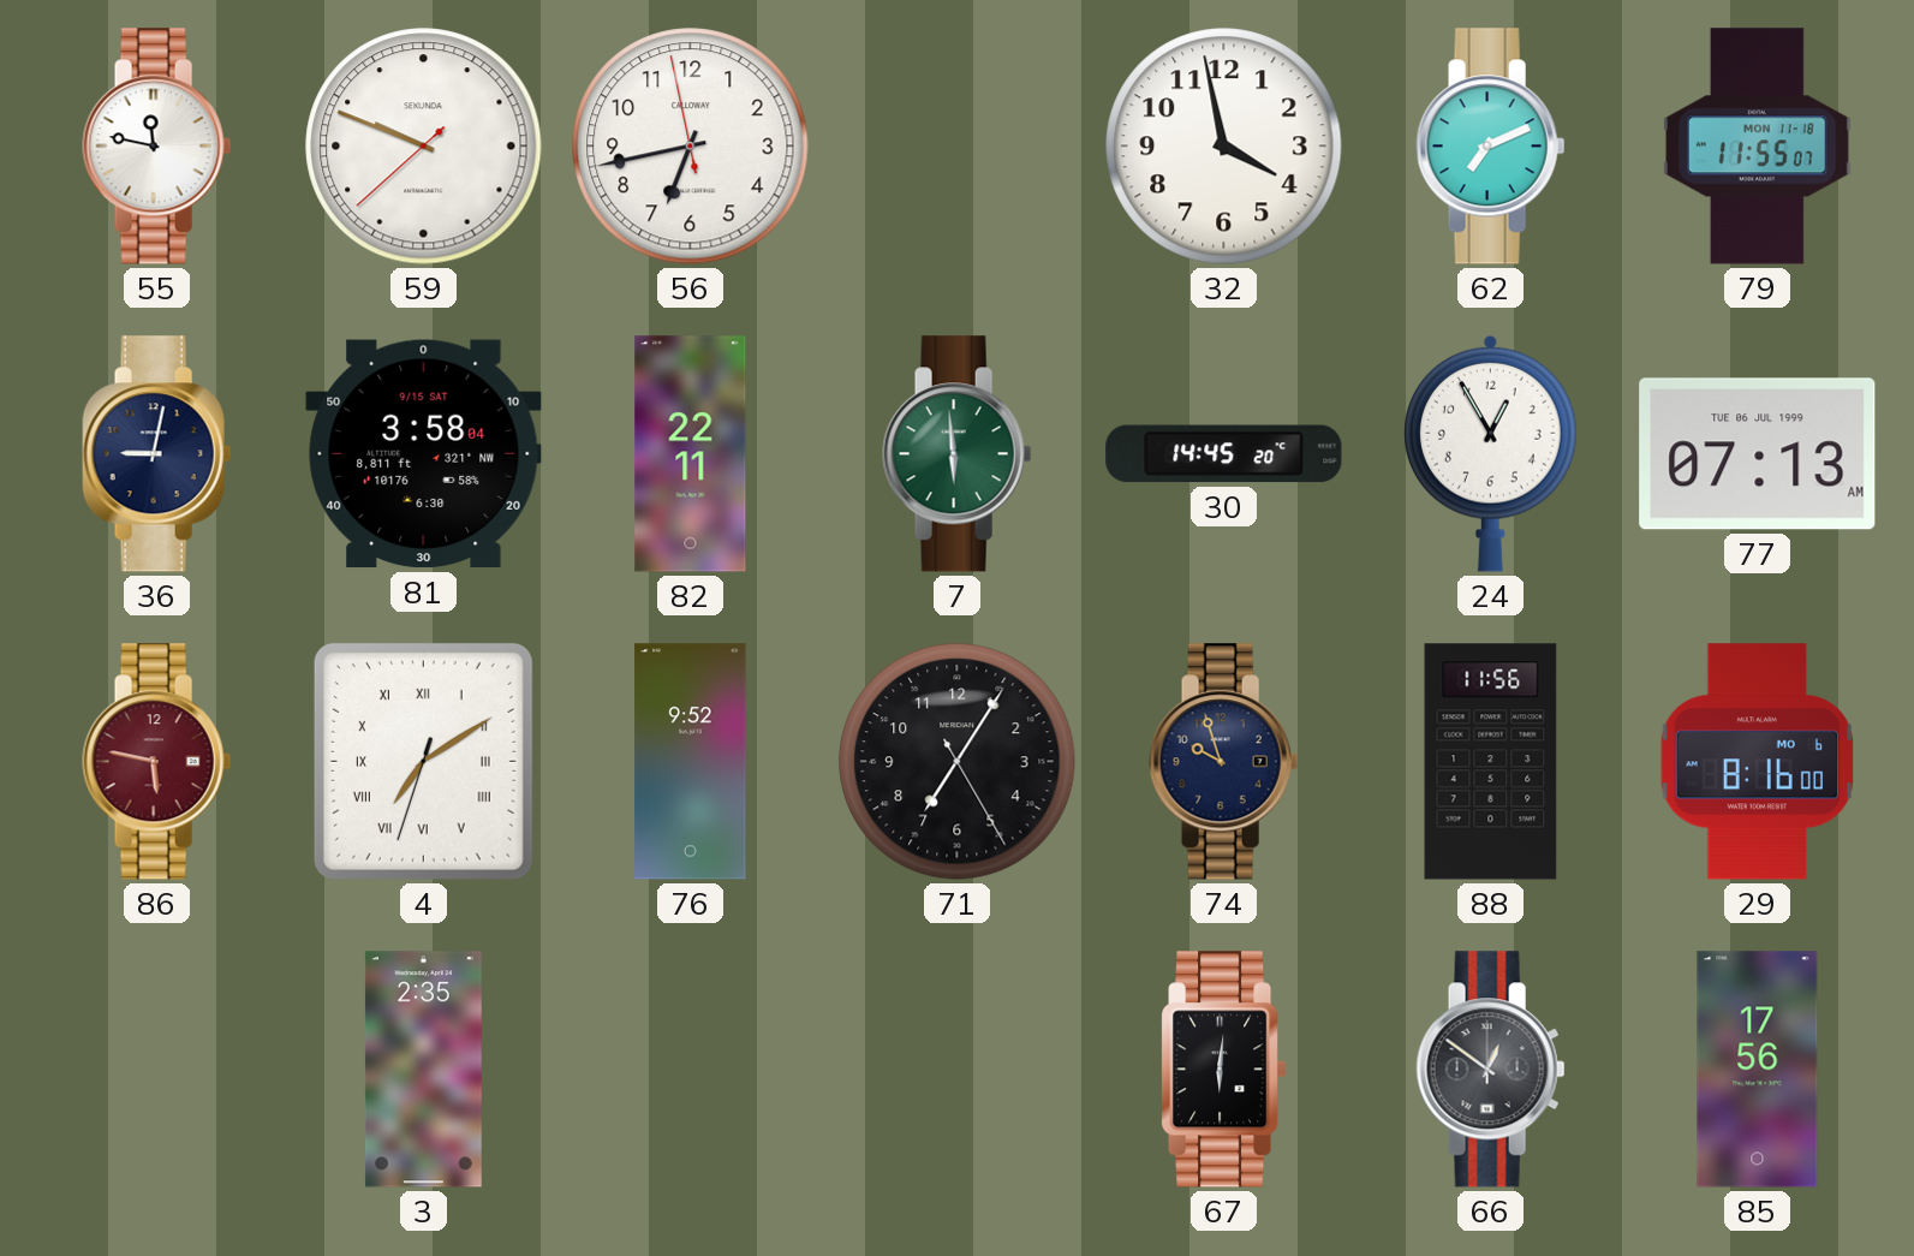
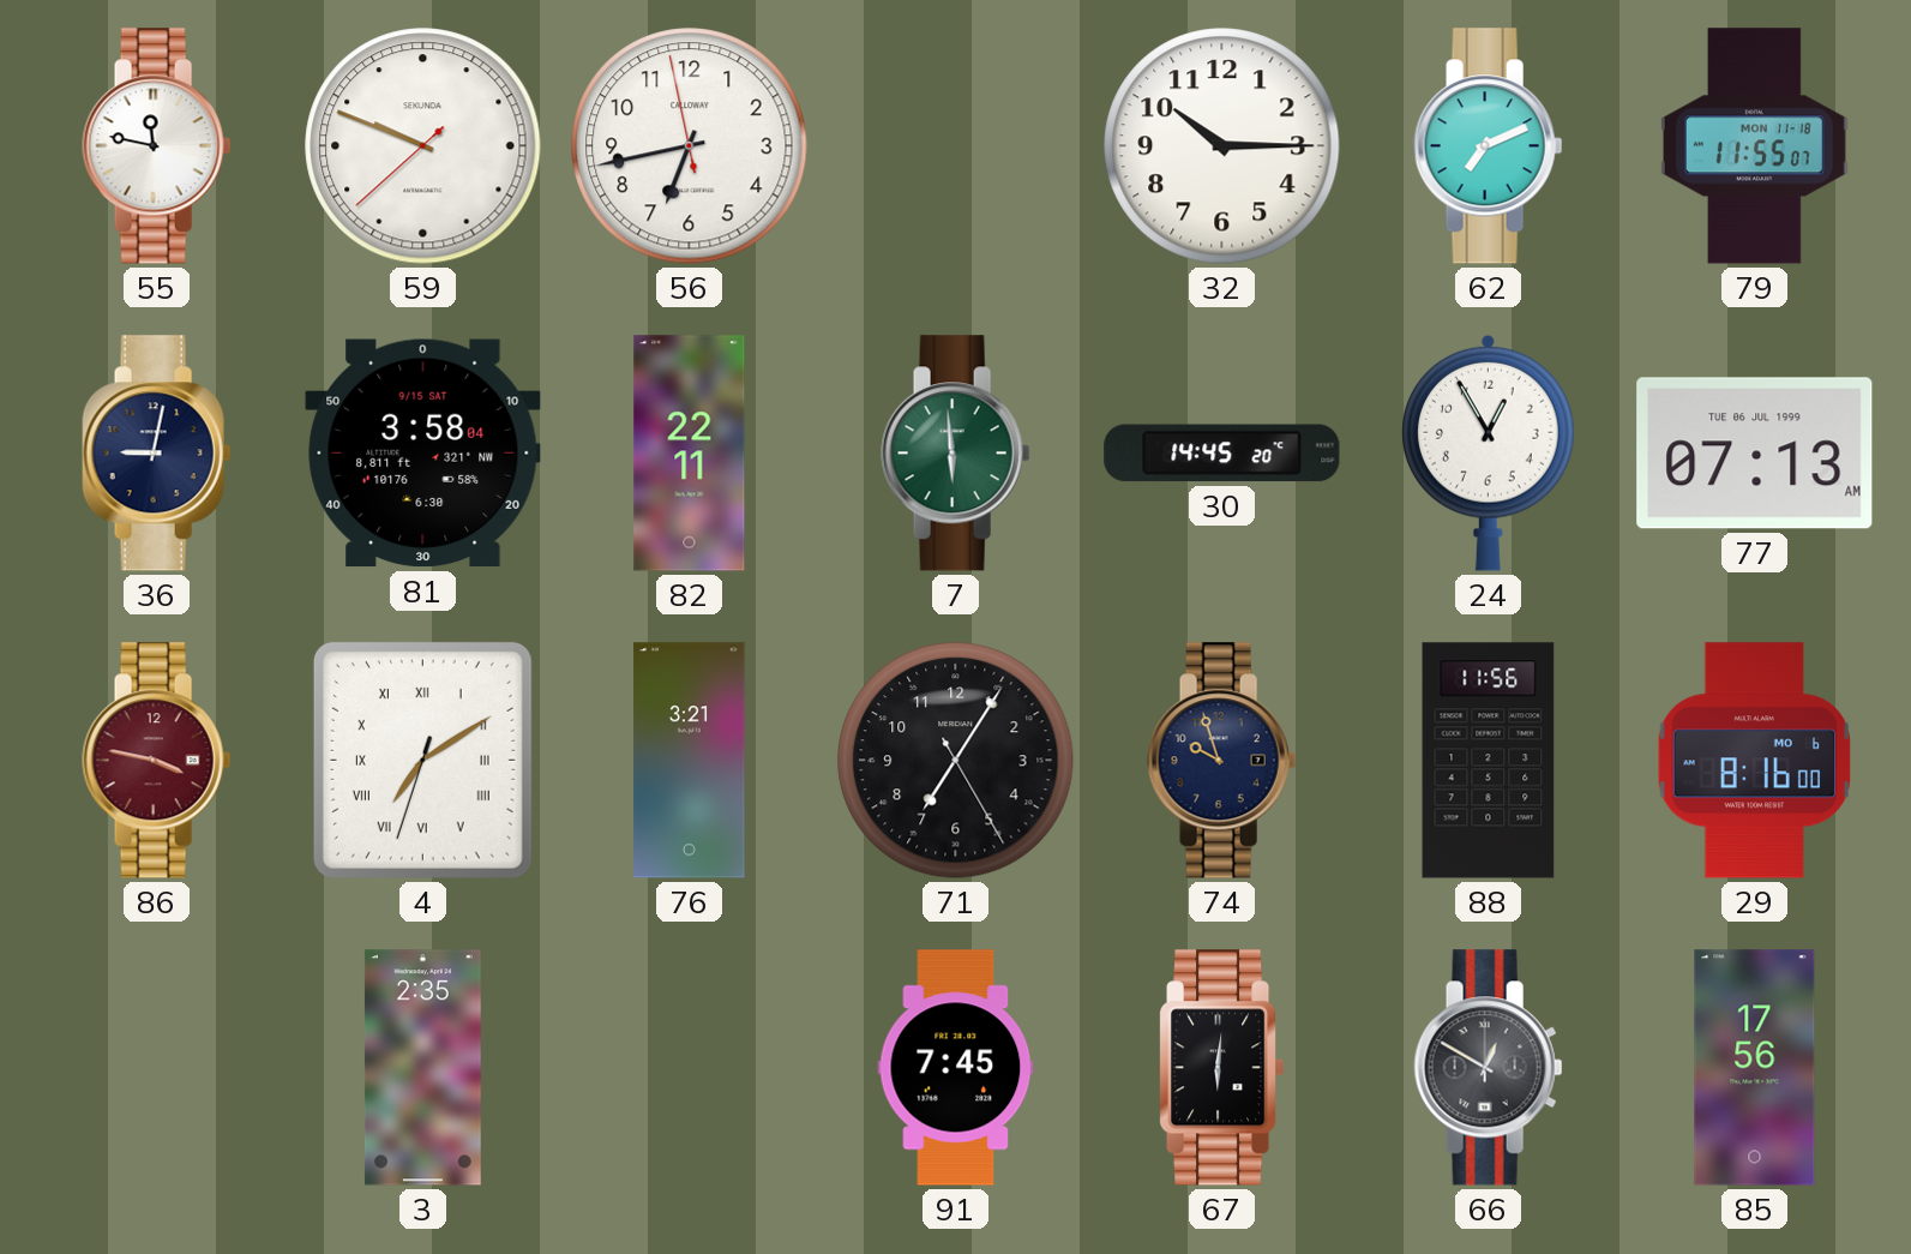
32: 3:58 -> 10:15
86: 5:47 -> 3:47
76: 9:52 -> 3:21
91: none -> 7:45
66: 12:51 -> 12:50
